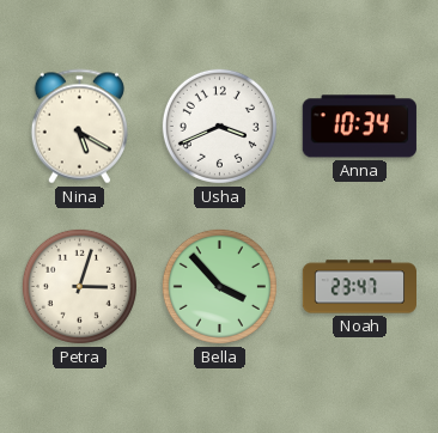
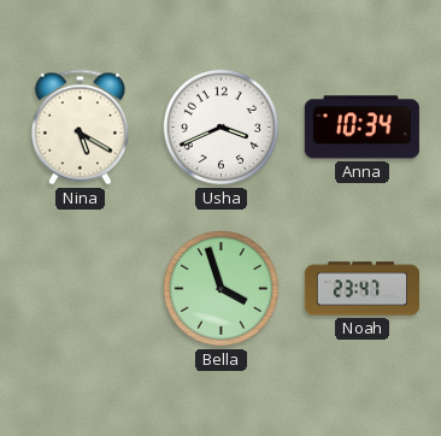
Petra: 3:03 -> none
Bella: 3:53 -> 3:57
